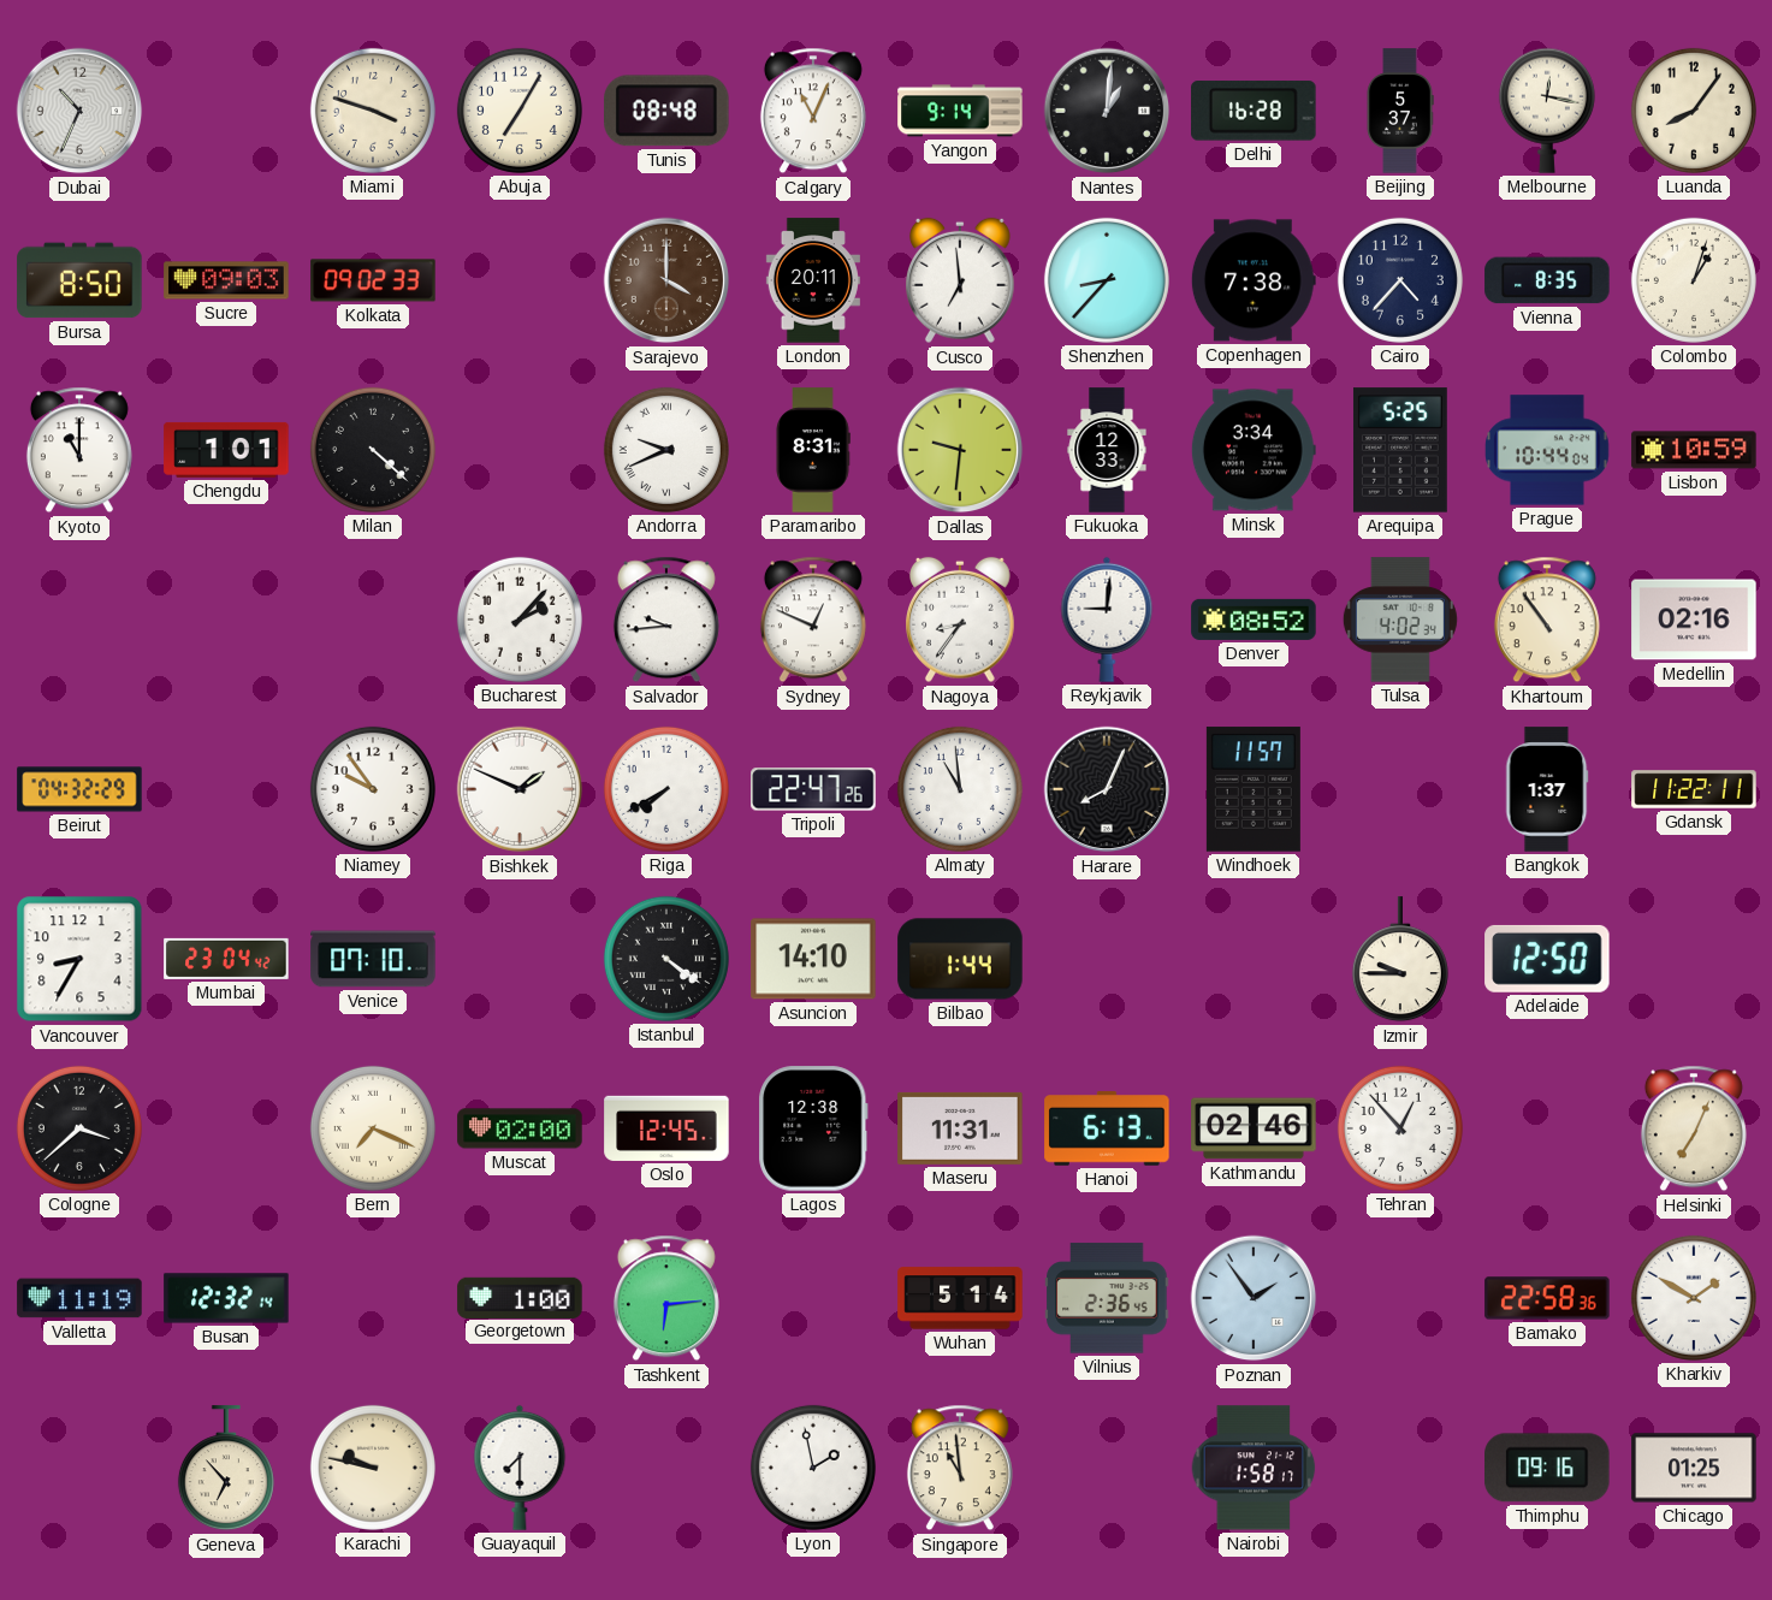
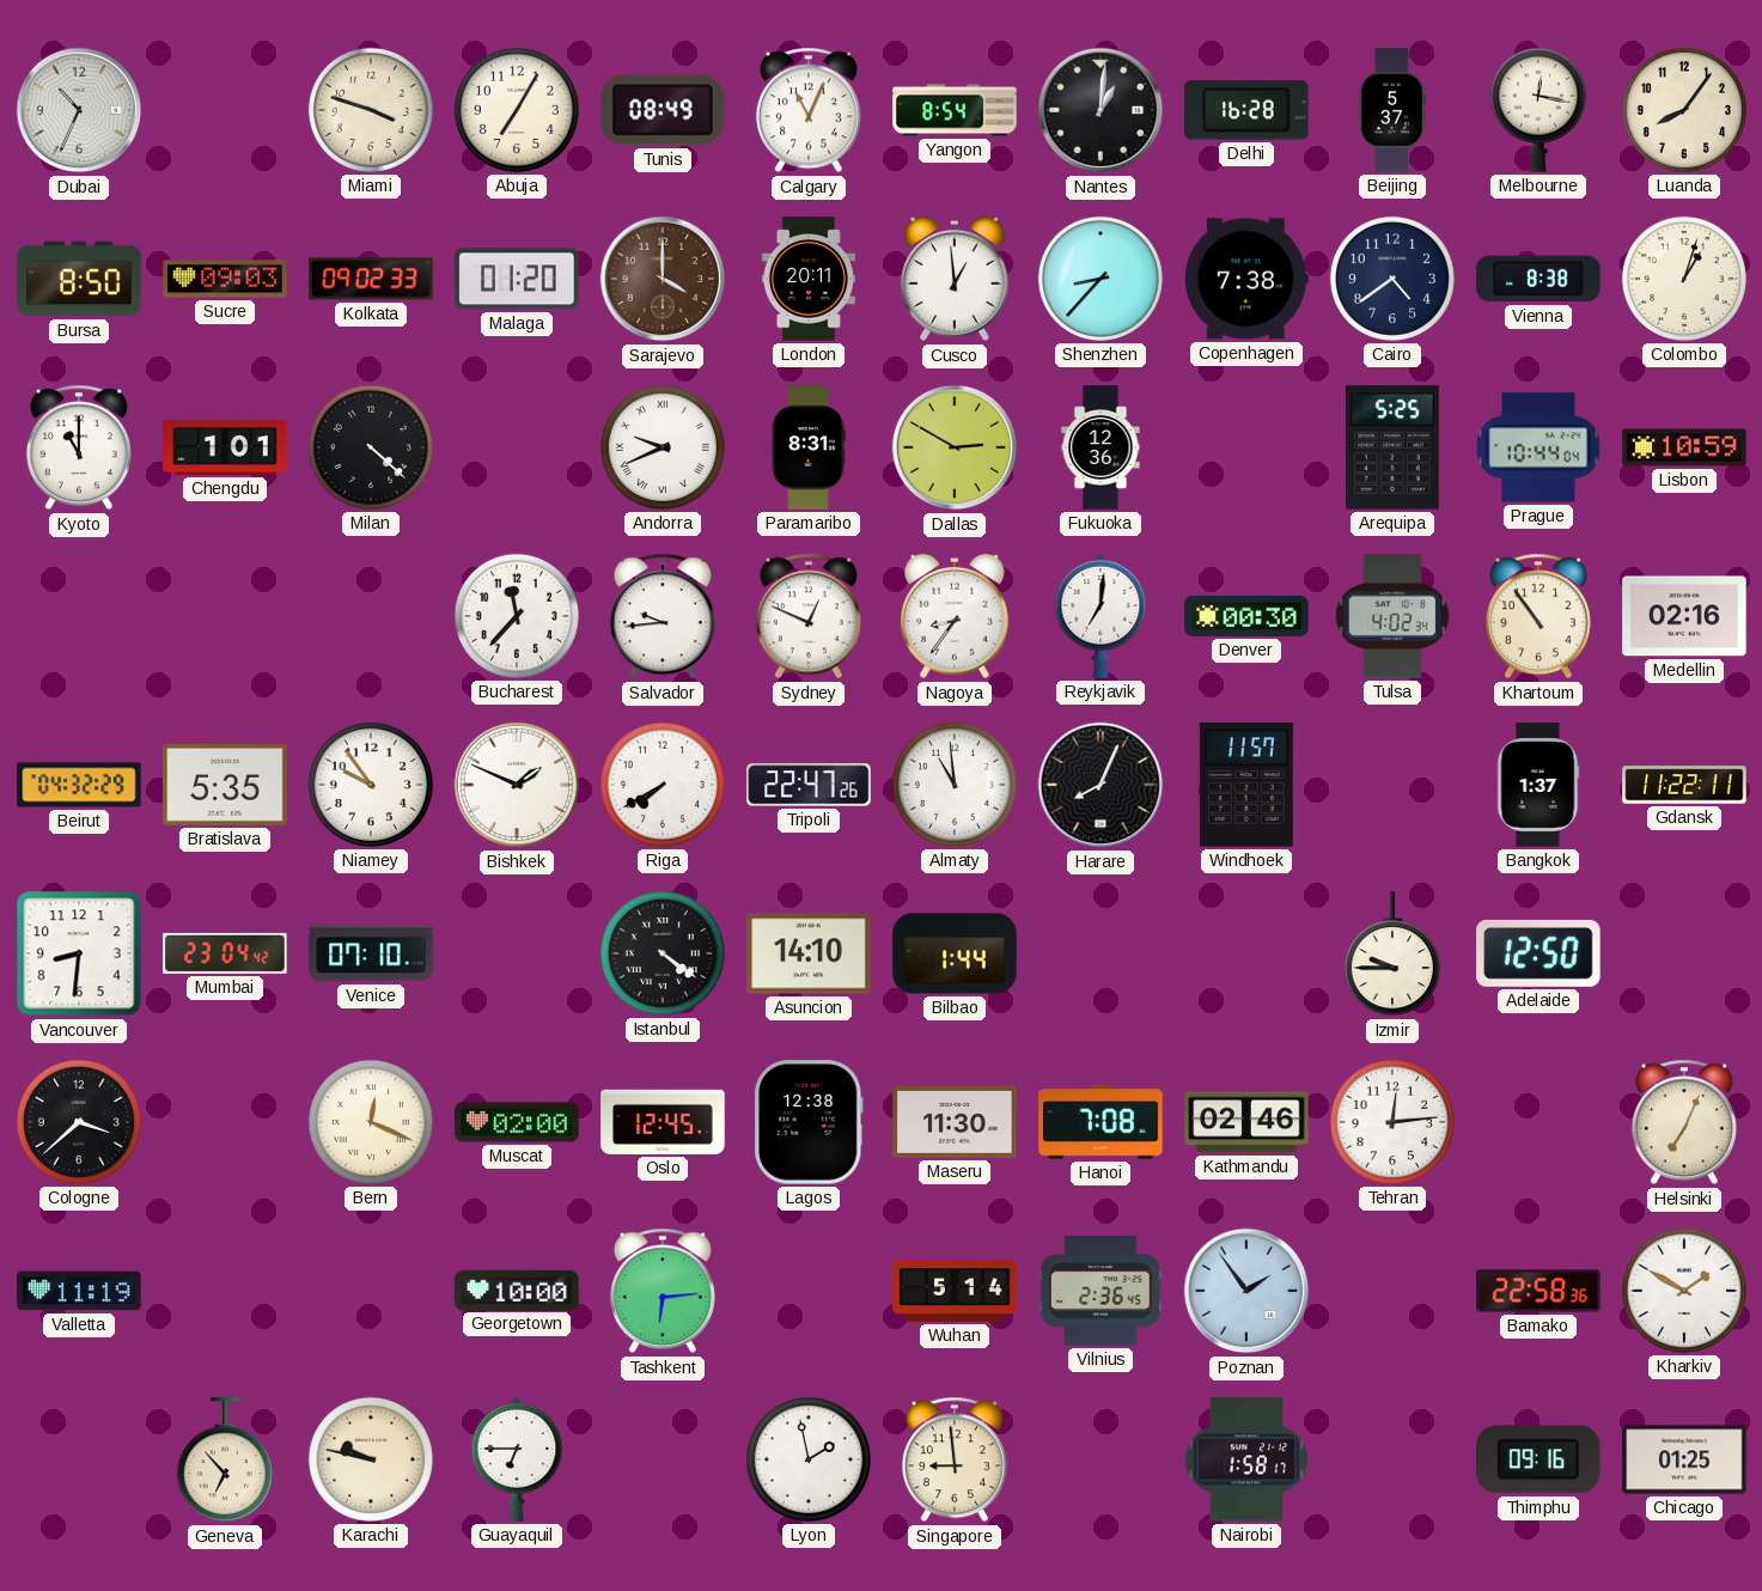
Tunis: 08:48 -> 08:49
Yangon: 9:14 -> 8:54
Malaga: none -> 01:20
Cusco: 6:59 -> 12:59
Cairo: 4:37 -> 4:39
Vienna: 8:35 -> 8:38
Dallas: 9:31 -> 2:50
Fukuoka: 12:33 -> 12:36
Minsk: 3:34 -> none
Bucharest: 2:07 -> 11:37
Reykjavik: 9:01 -> 7:01
Denver: 08:52 -> 00:30
Bratislava: none -> 5:35
Vancouver: 8:35 -> 8:31
Bern: 7:19 -> 12:19
Maseru: 11:31 -> 11:30
Hanoi: 6:13 -> 7:08
Tehran: 12:53 -> 12:14
Busan: 12:32 -> none
Georgetown: 1:00 -> 10:00
Guayaquil: 7:30 -> 6:45
Singapore: 10:59 -> 8:59
